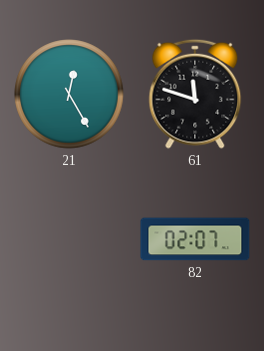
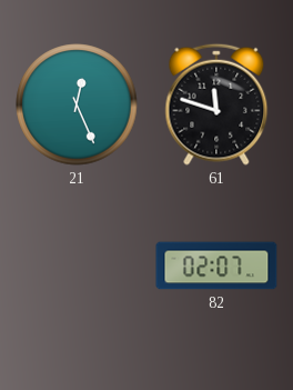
21: 12:25 -> 12:26
